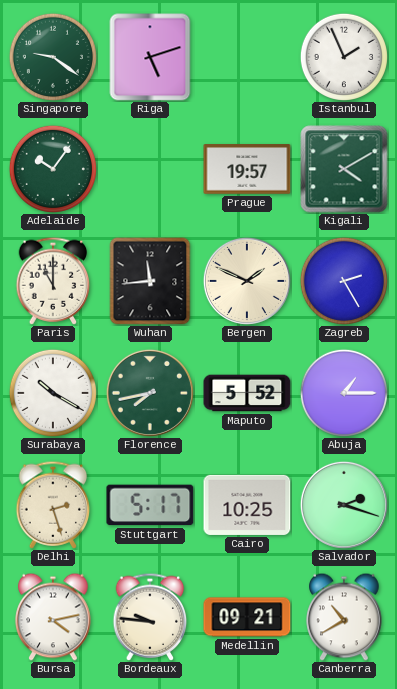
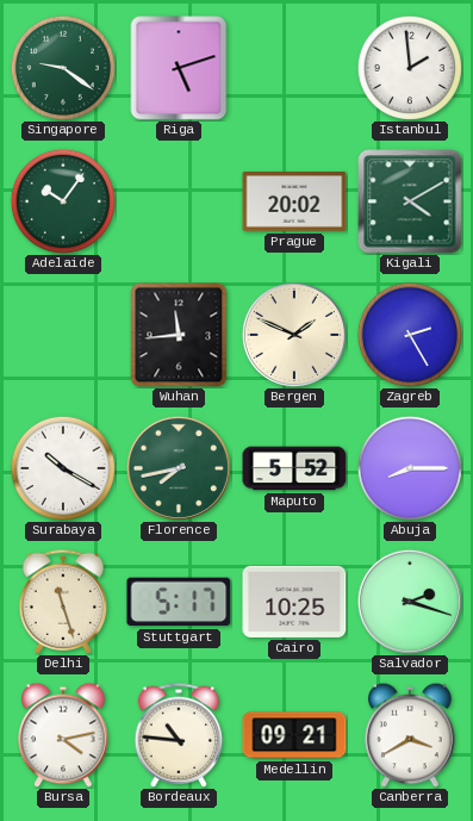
Istanbul: 1:56 -> 1:59
Prague: 19:57 -> 20:02
Paris: 11:00 -> none
Abuja: 1:15 -> 8:15
Delhi: 2:27 -> 11:27
Bordeaux: 9:46 -> 10:46
Canberra: 10:40 -> 3:40
